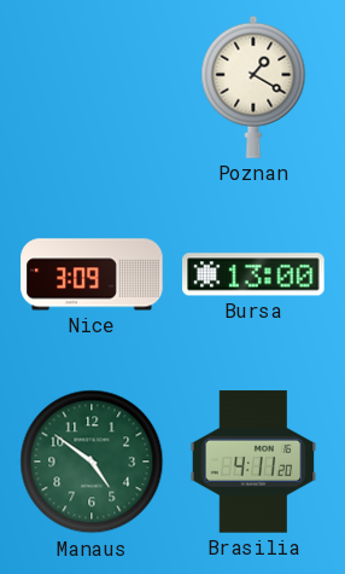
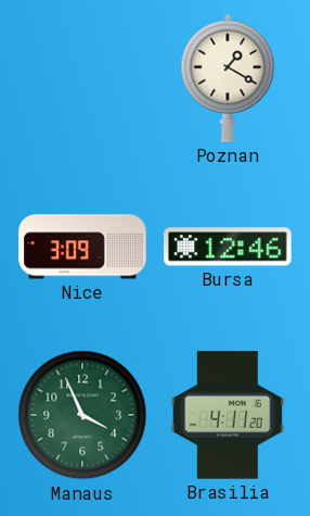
Bursa: 13:00 -> 12:46
Manaus: 4:51 -> 3:56
